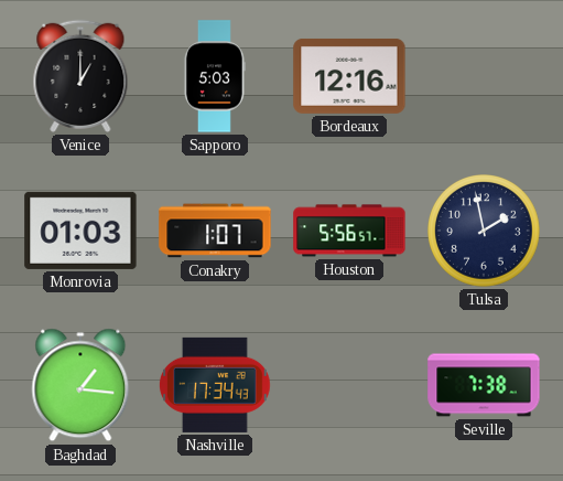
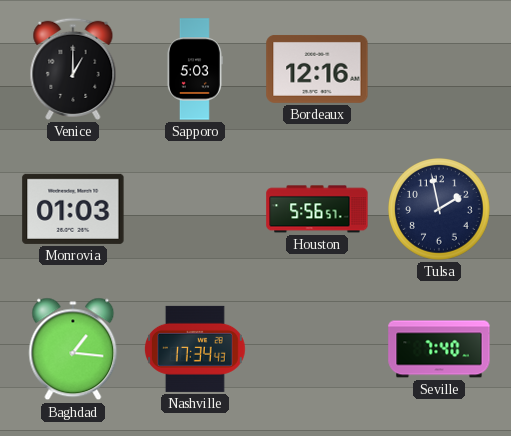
Conakry: 1:07 -> none
Seville: 7:38 -> 7:40
